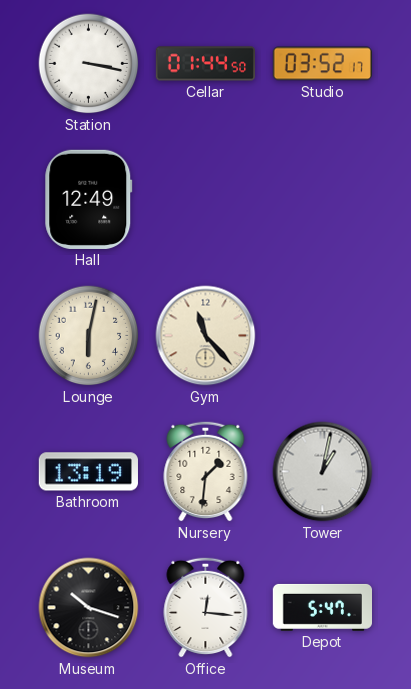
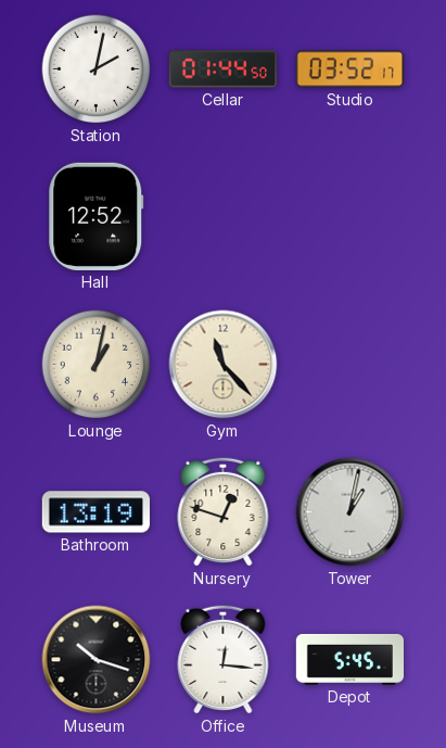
Station: 3:17 -> 2:02
Hall: 12:49 -> 12:52
Lounge: 6:02 -> 1:02
Nursery: 1:31 -> 12:48
Depot: 5:47 -> 5:45
